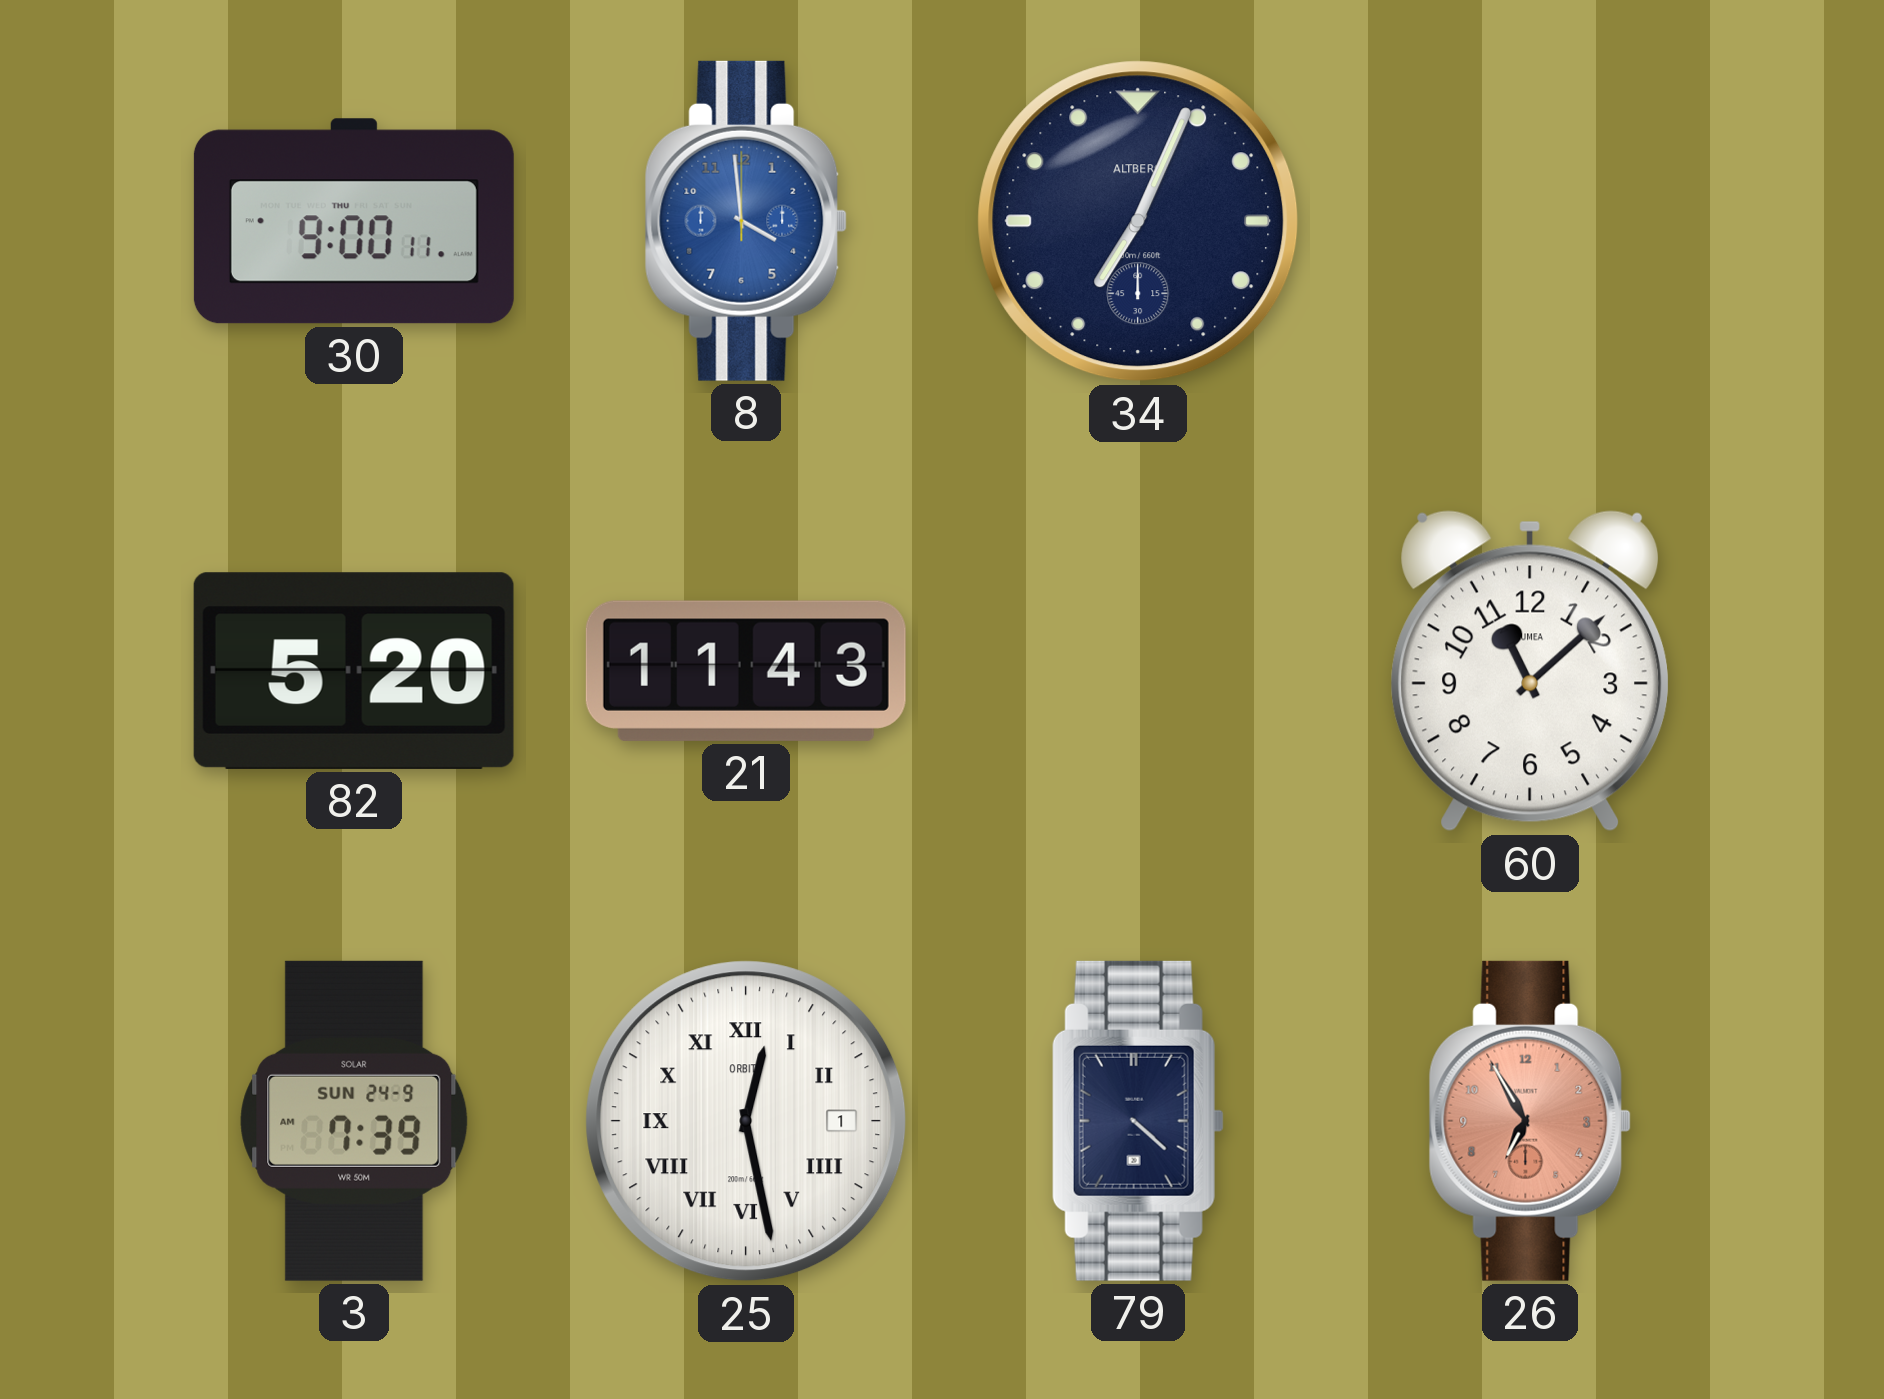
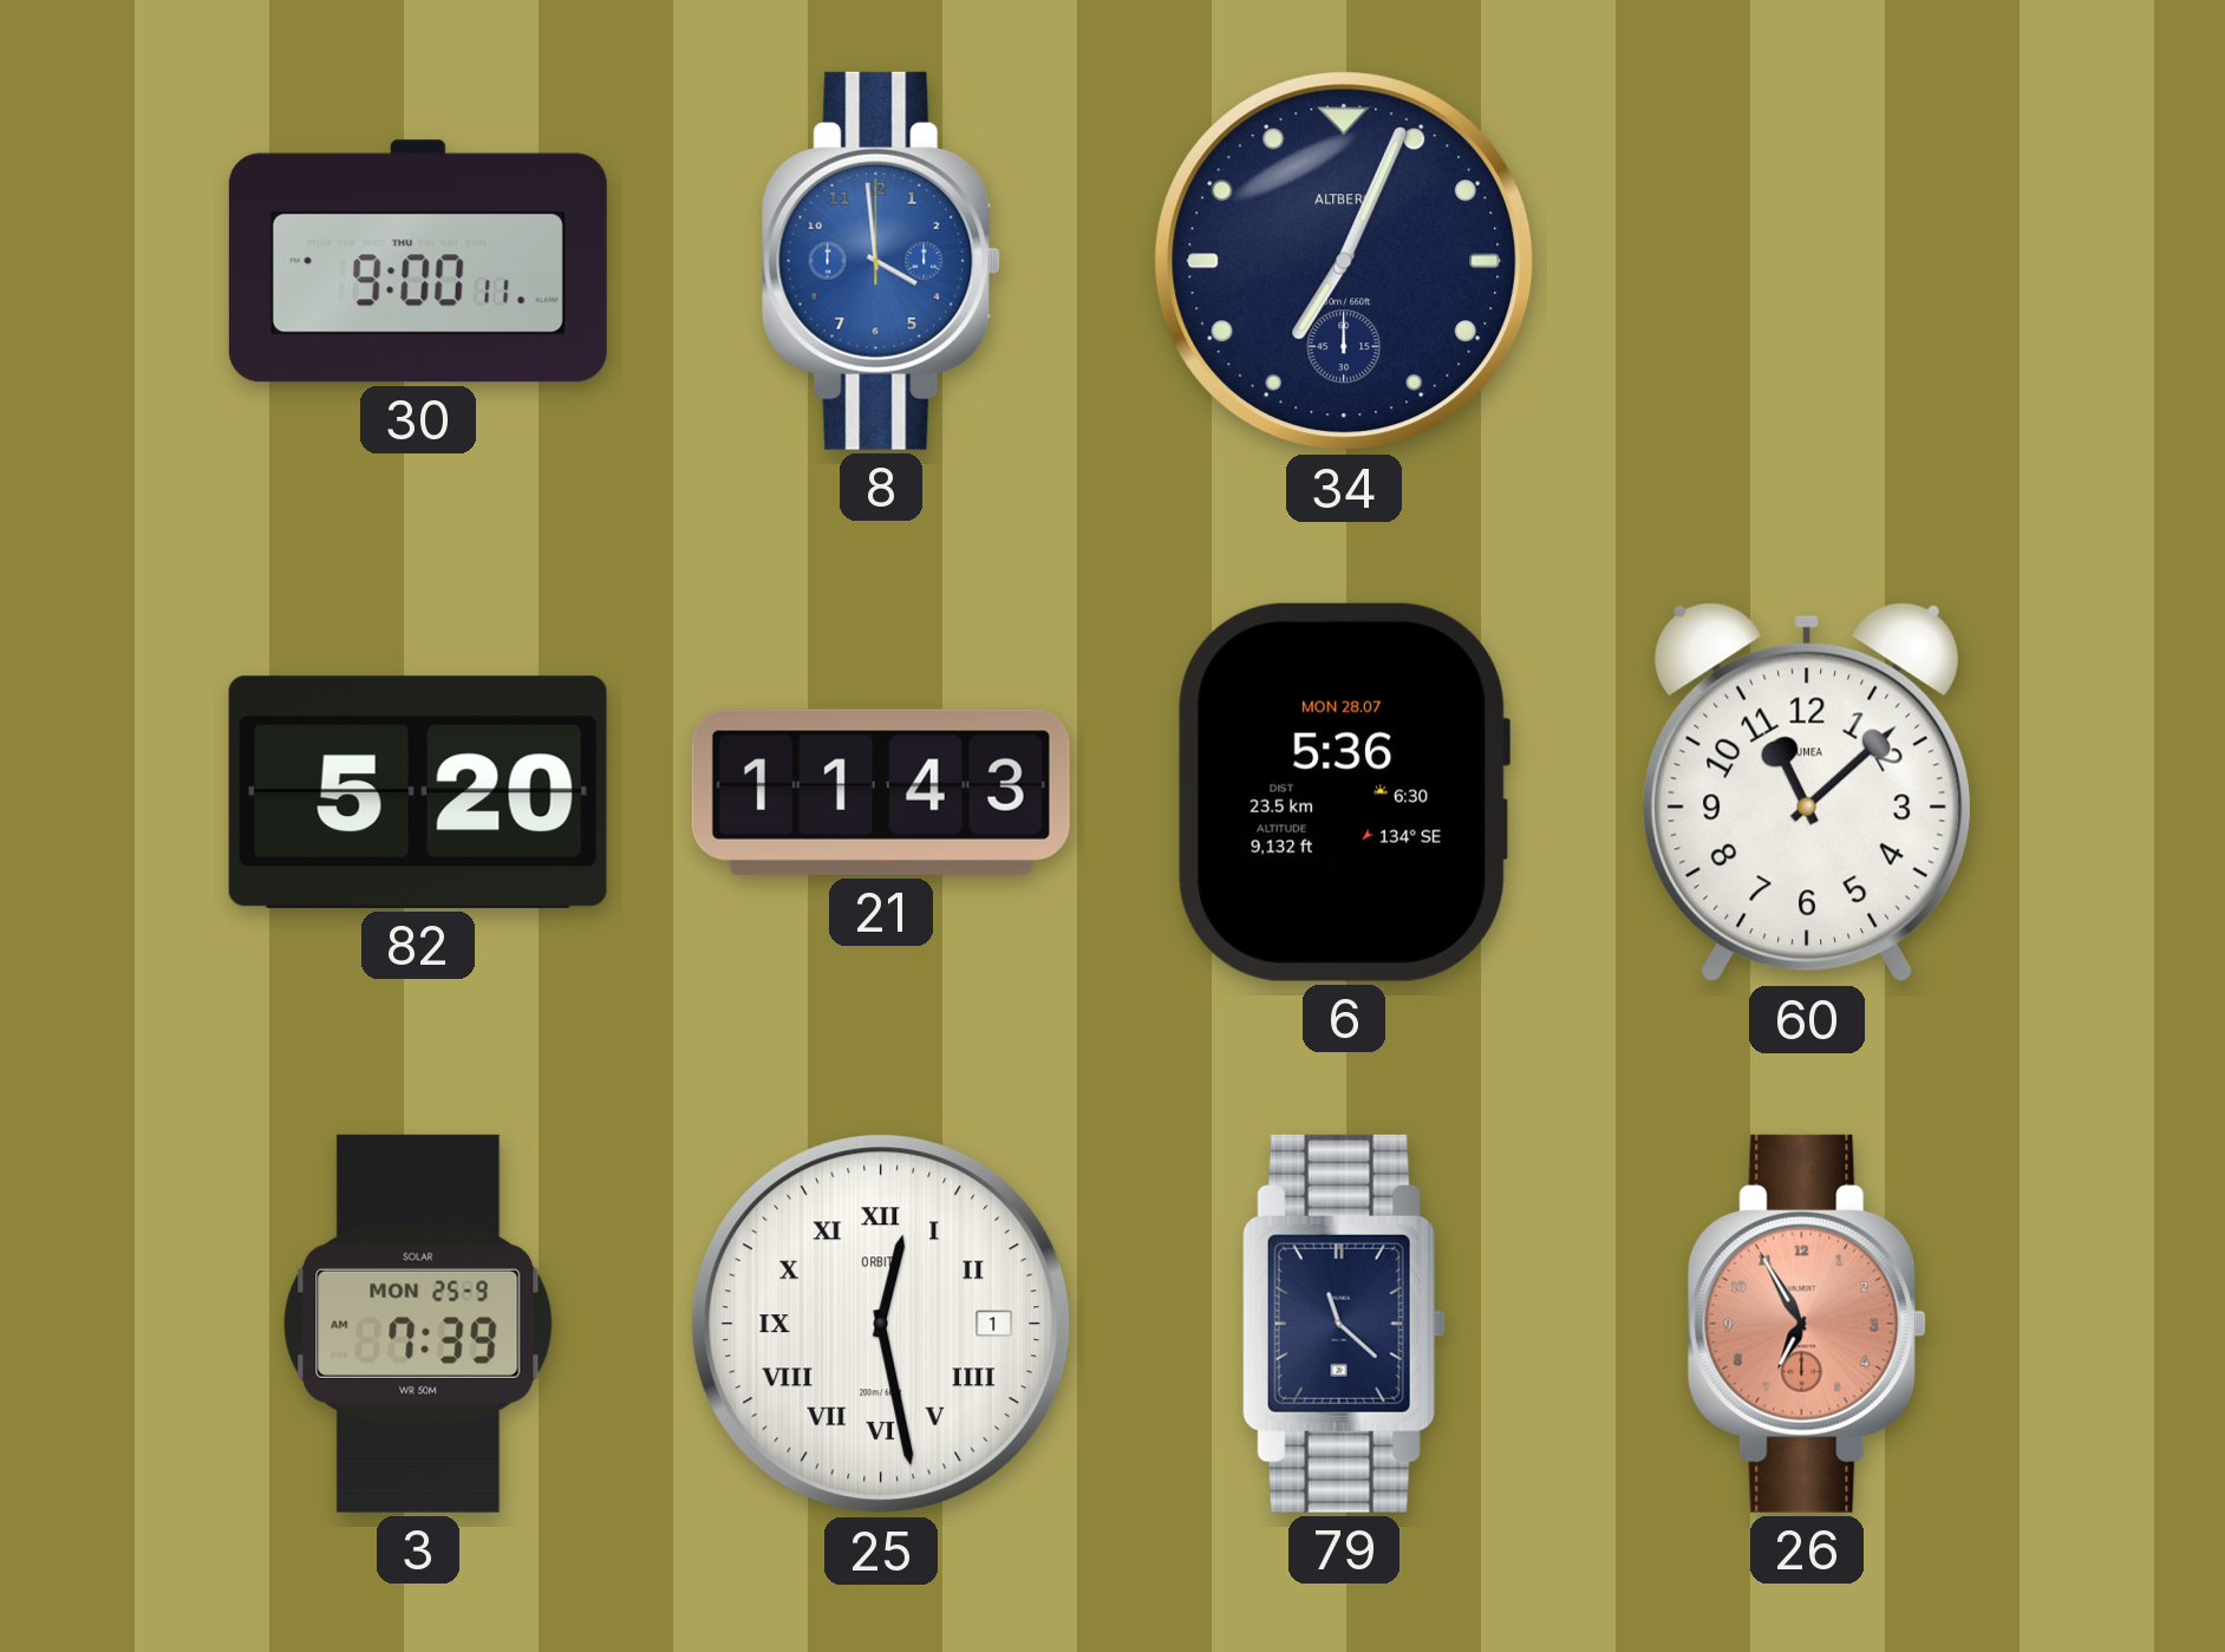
6: none -> 5:36
3 date: SUN 24-9 -> MON 25-9
79: 4:22 -> 11:22
